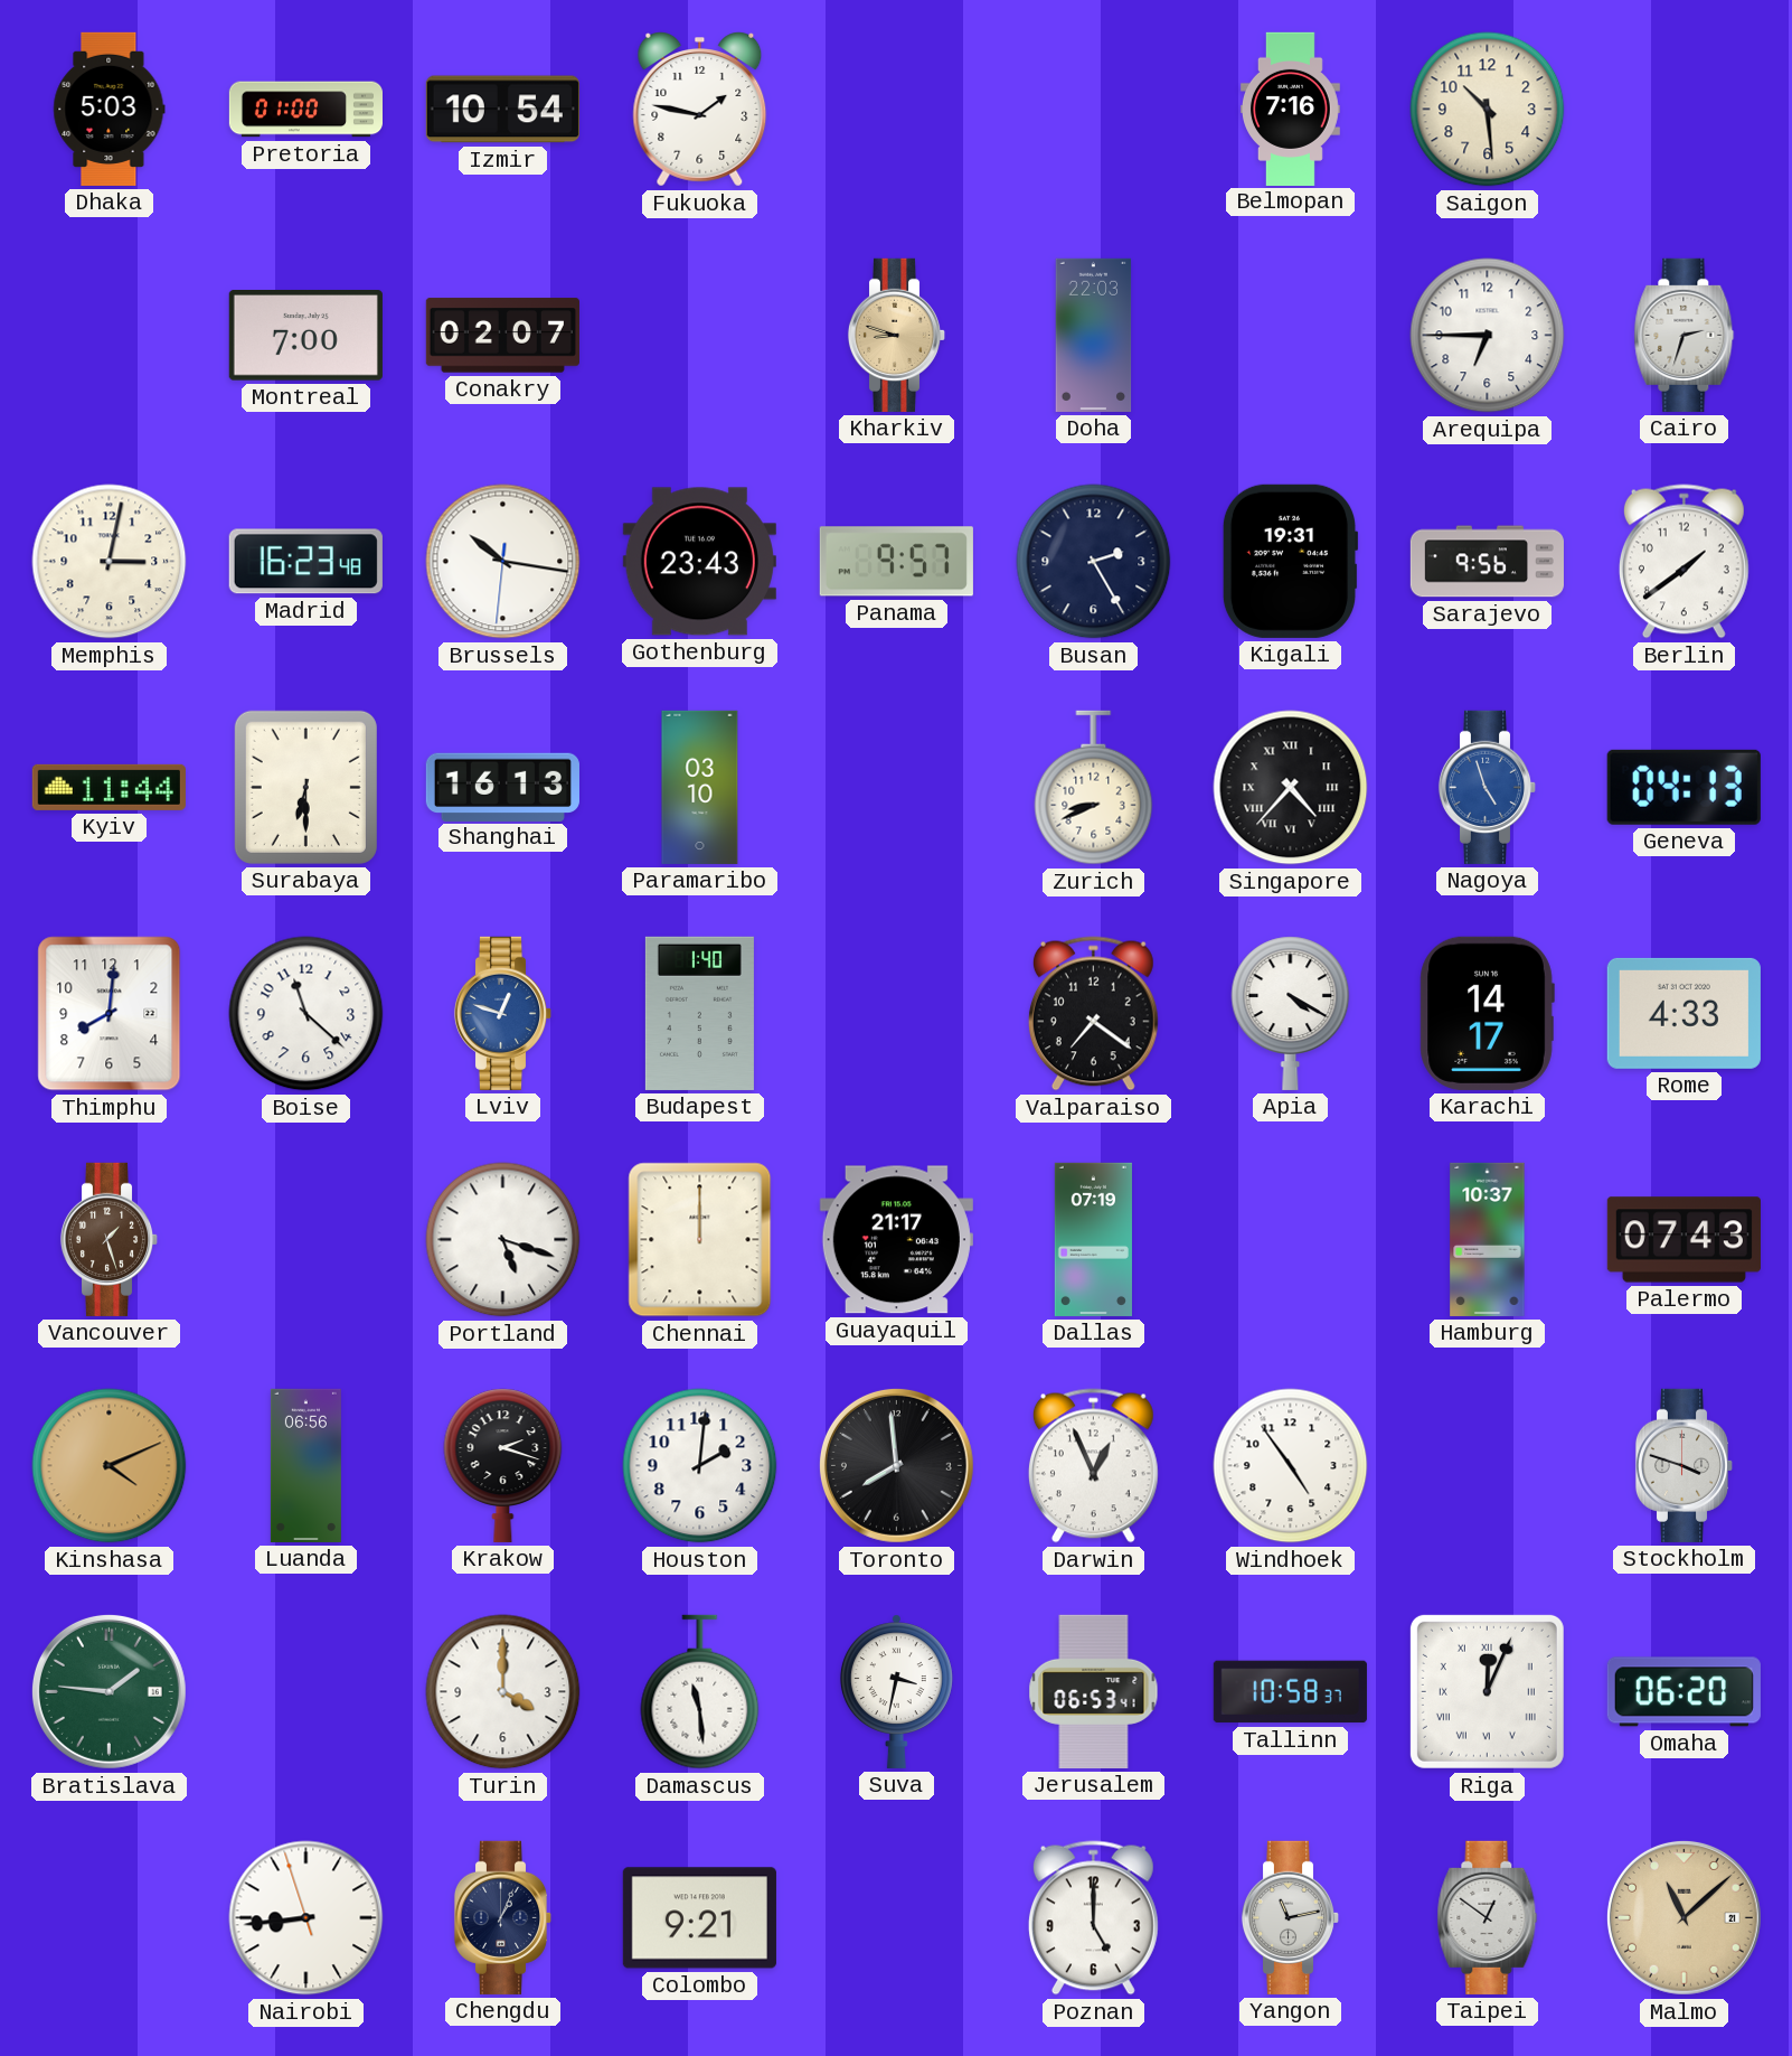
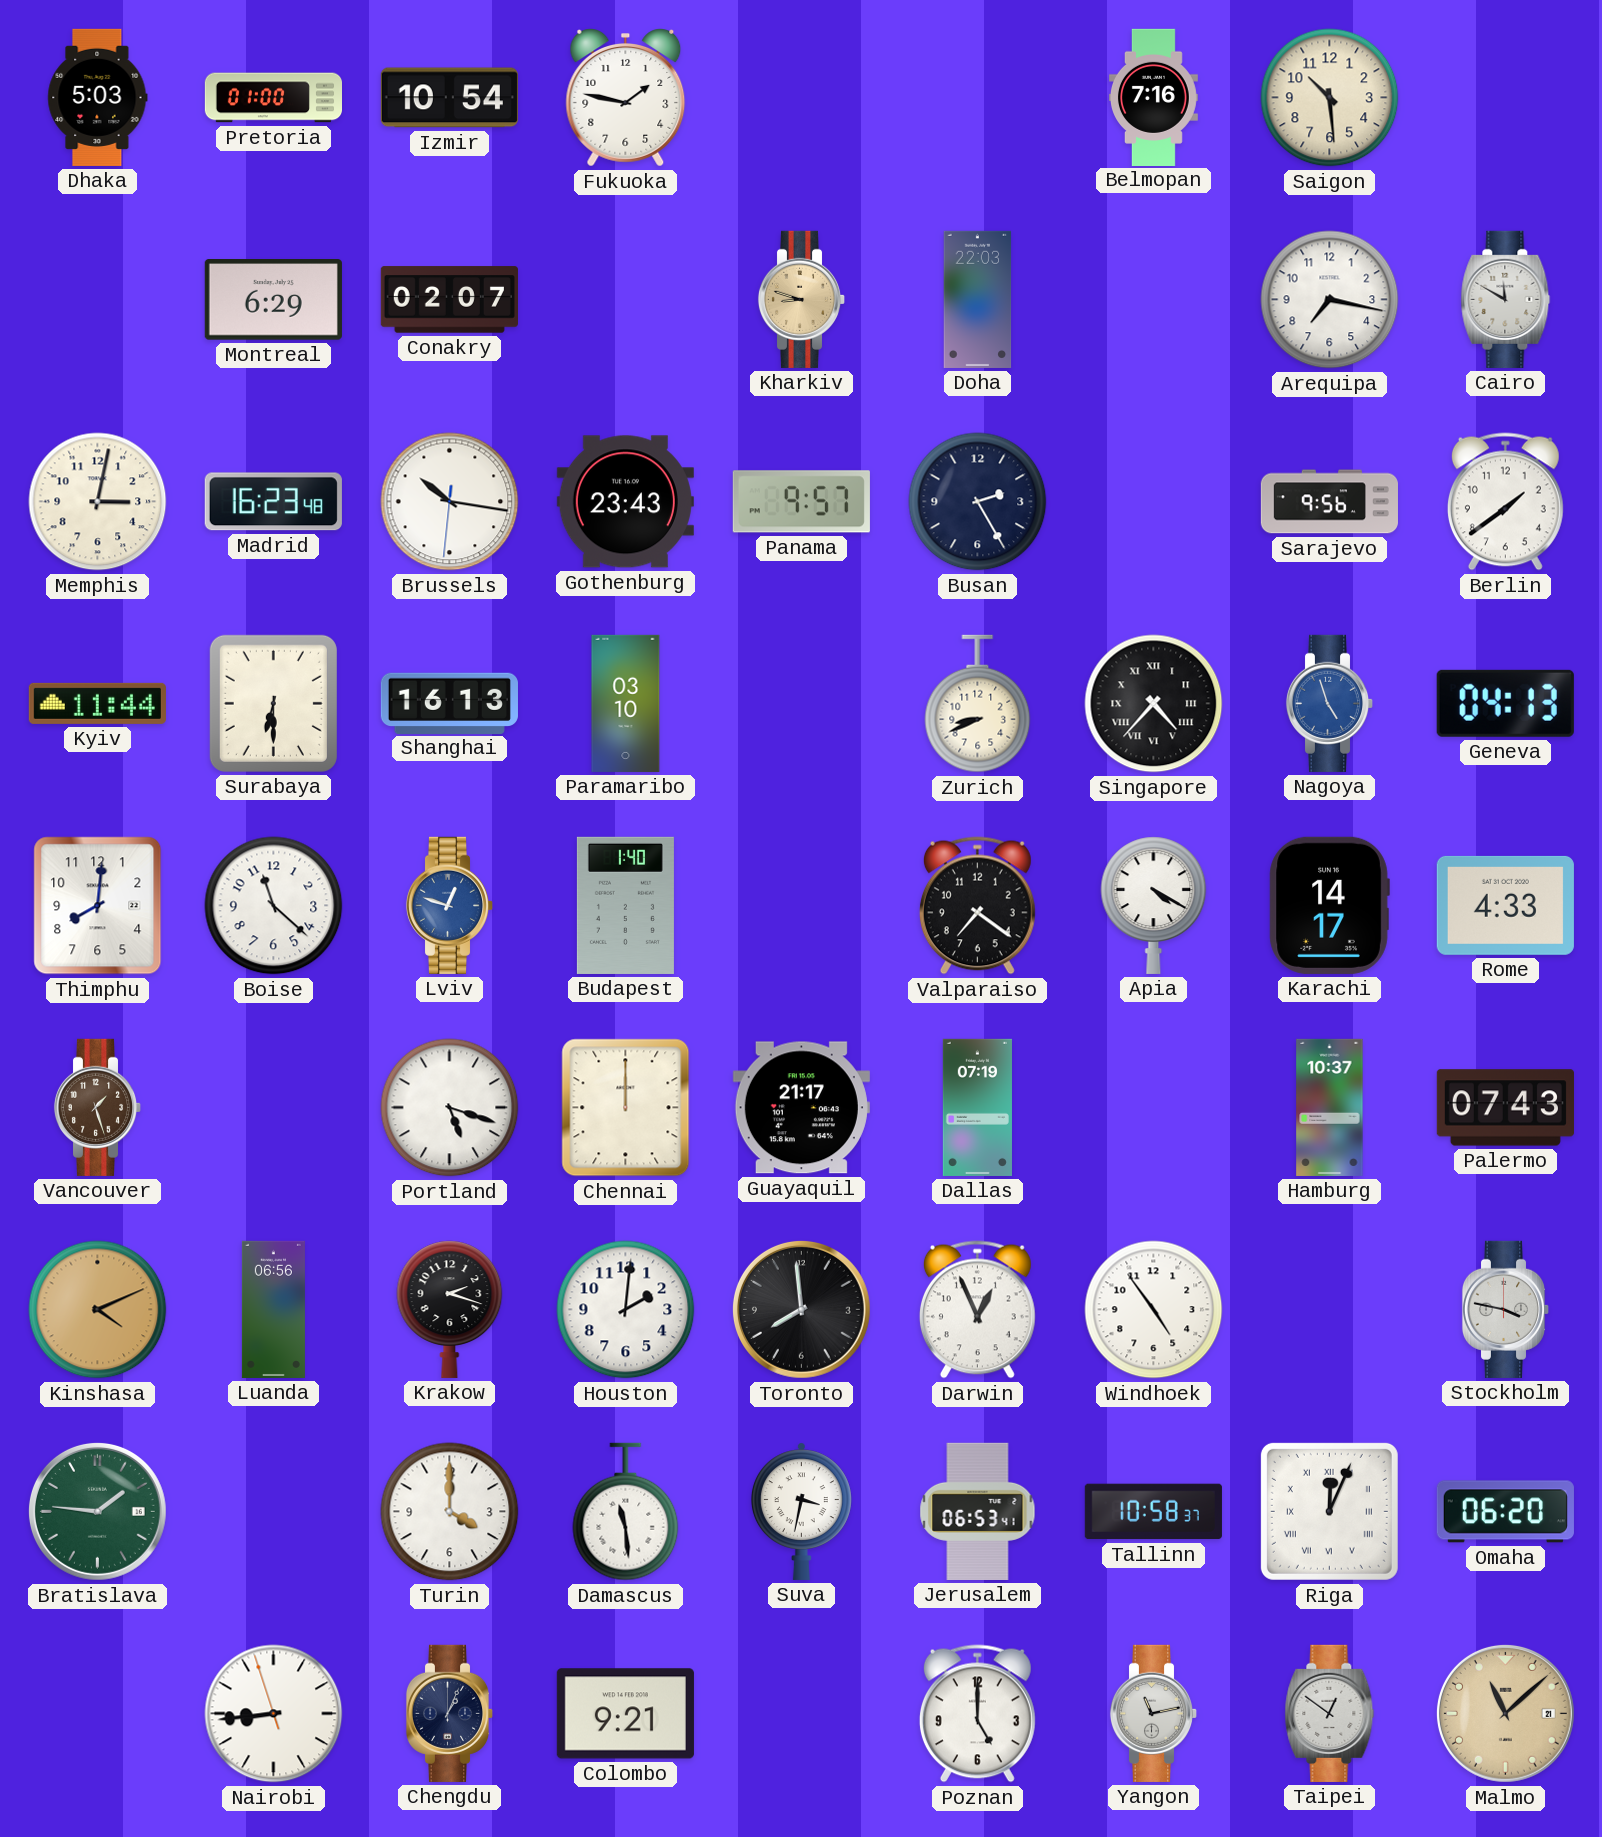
Montreal: 7:00 -> 6:29
Arequipa: 6:45 -> 7:17
Cairo: 2:33 -> 11:50
Kigali: 19:31 -> none
Stockholm: 3:48 -> 3:47
